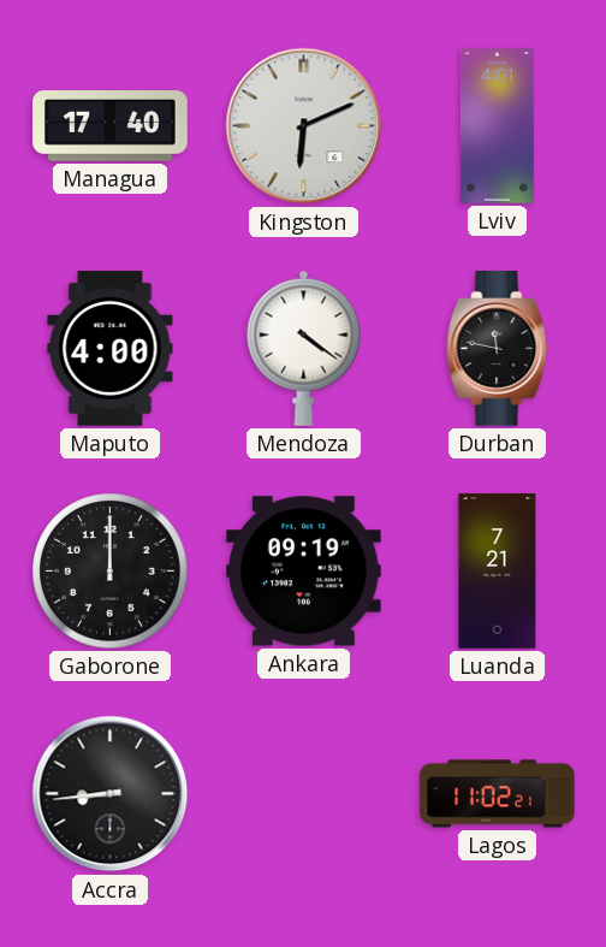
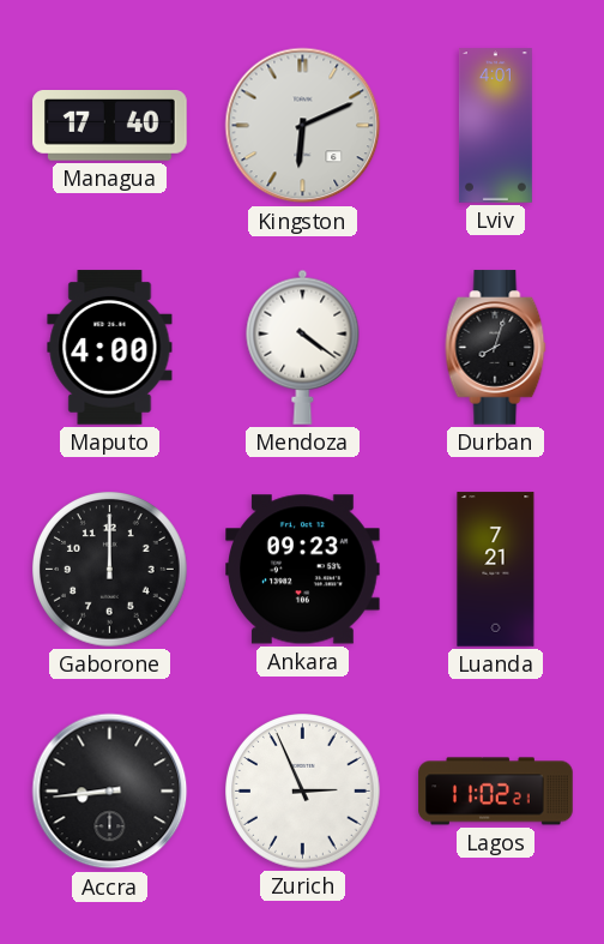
Durban: 11:47 -> 8:03
Ankara: 09:19 -> 09:23
Zurich: none -> 2:56
